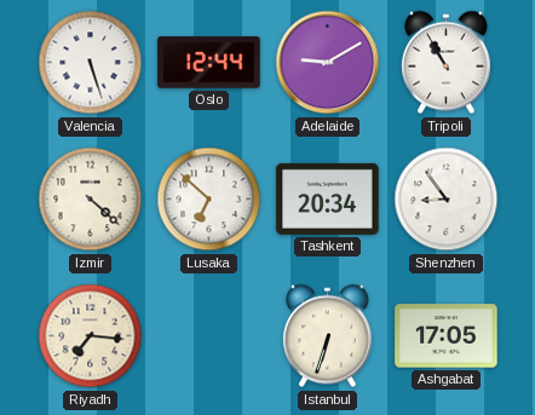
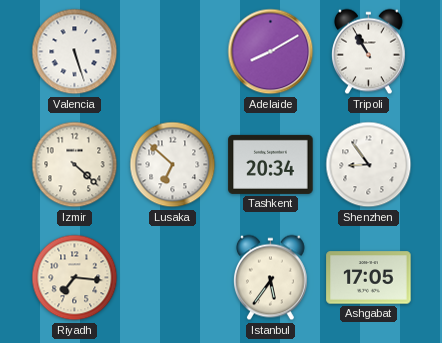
Oslo: 12:44 -> none
Adelaide: 9:10 -> 8:10
Istanbul: 6:33 -> 5:36
